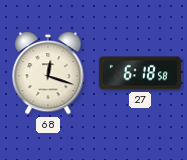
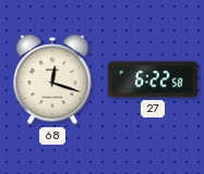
27: 6:18 -> 6:22
